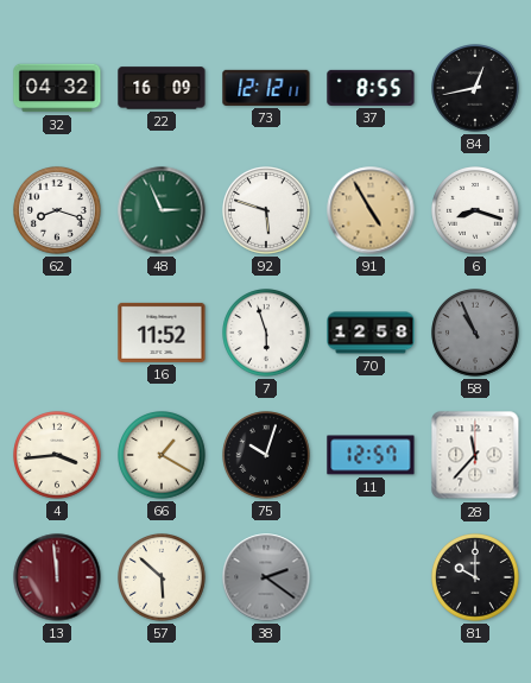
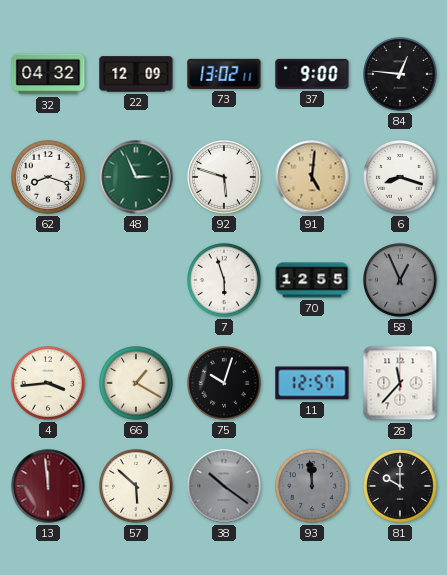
22: 16:09 -> 12:09
73: 12:12 -> 13:02
37: 8:55 -> 9:00
84: 12:43 -> 12:46
91: 4:55 -> 5:01
16: 11:52 -> none
70: 12:58 -> 12:55
58: 10:56 -> 12:56
38: 2:21 -> 10:21
93: none -> 11:59
